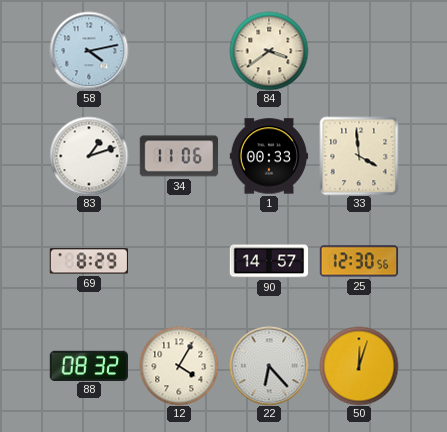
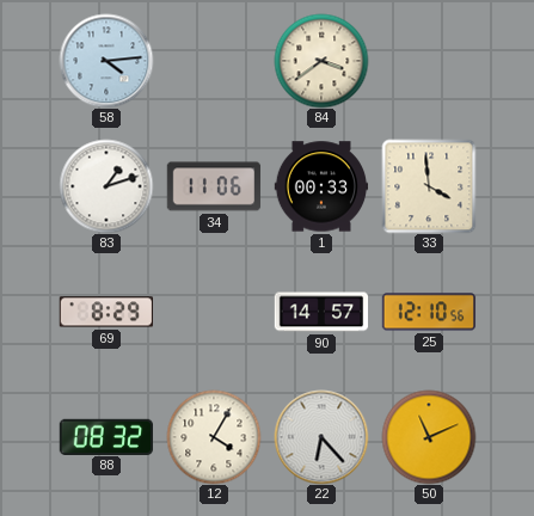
58: 4:13 -> 4:14
25: 12:30 -> 12:10
50: 12:03 -> 11:11
